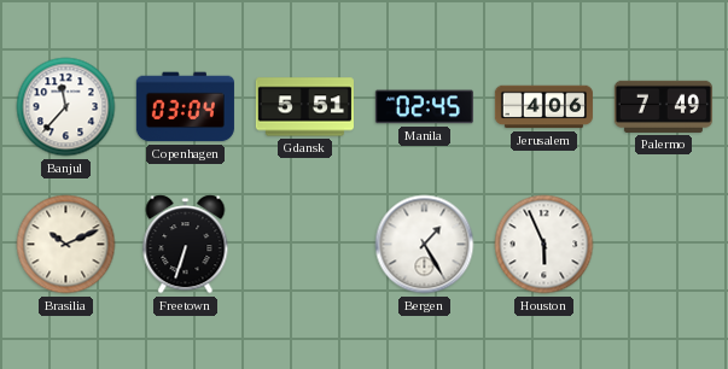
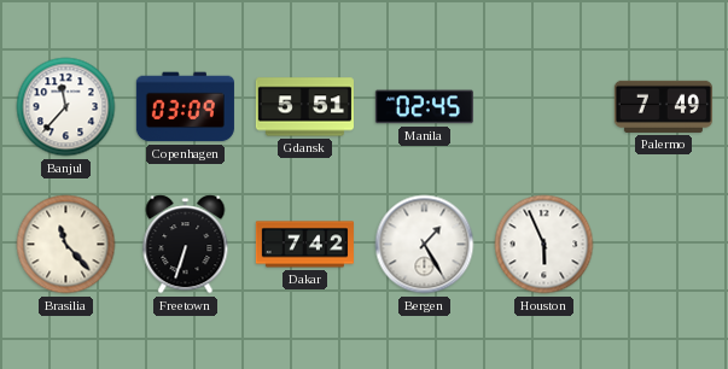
Copenhagen: 03:04 -> 03:09
Jerusalem: 4:06 -> none
Brasilia: 10:11 -> 11:23
Dakar: none -> 7:42
